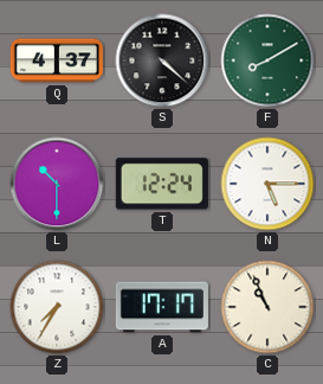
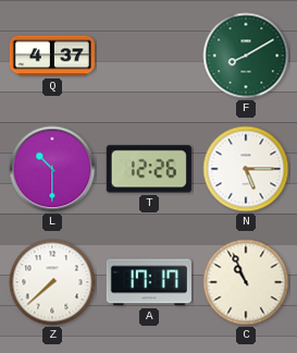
S: 4:22 -> none
T: 12:24 -> 12:26
Z: 7:35 -> 7:38
